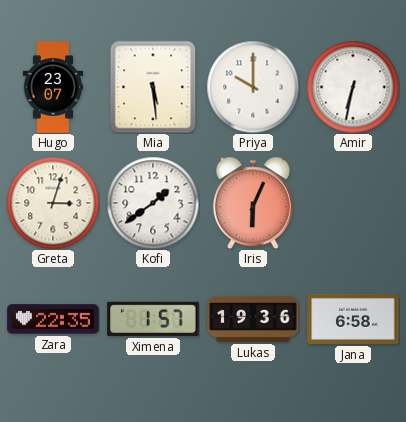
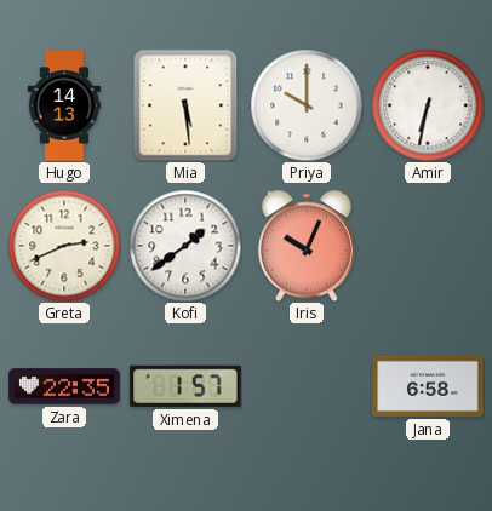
Hugo: 23:07 -> 14:13
Greta: 3:03 -> 2:41
Iris: 6:04 -> 10:04
Lukas: 19:36 -> none
